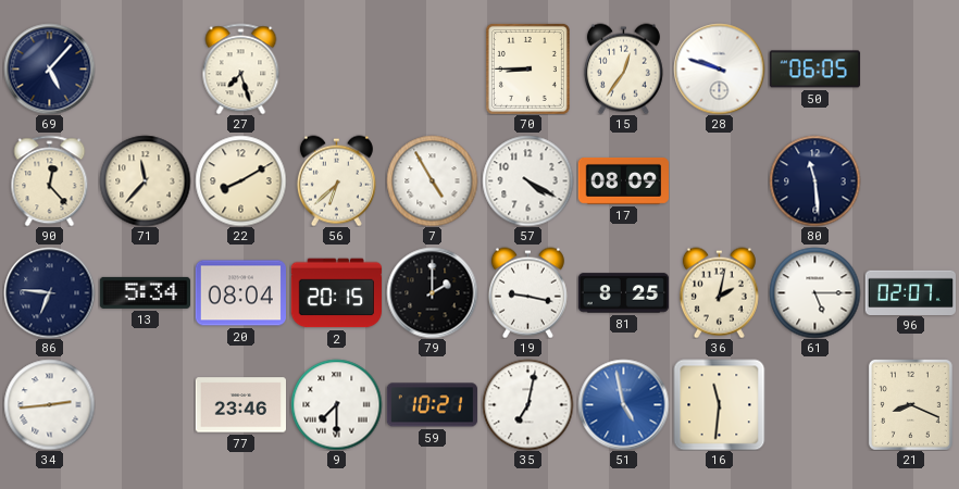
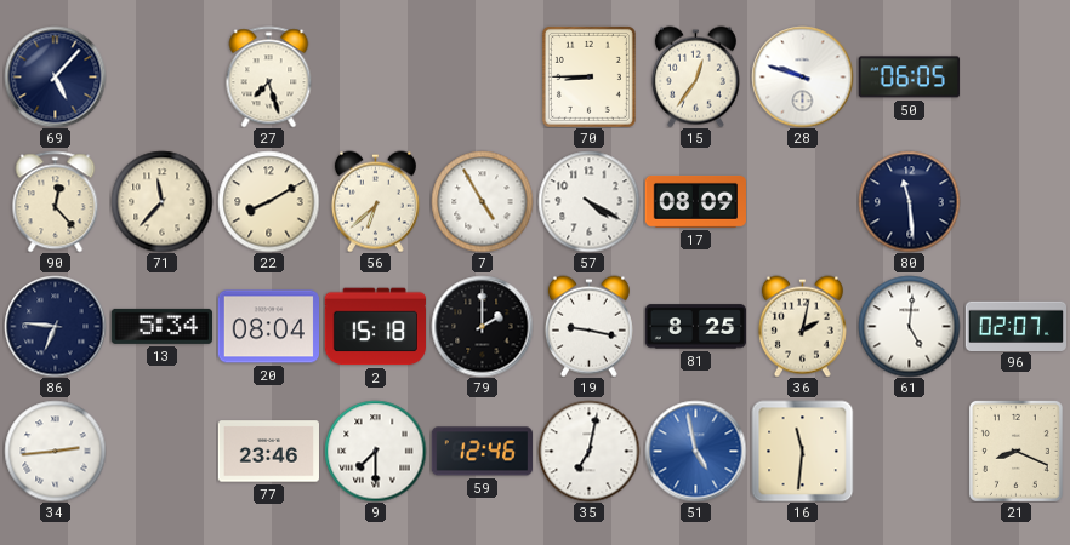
2: 20:15 -> 15:18
61: 5:15 -> 5:01
59: 10:21 -> 12:46
